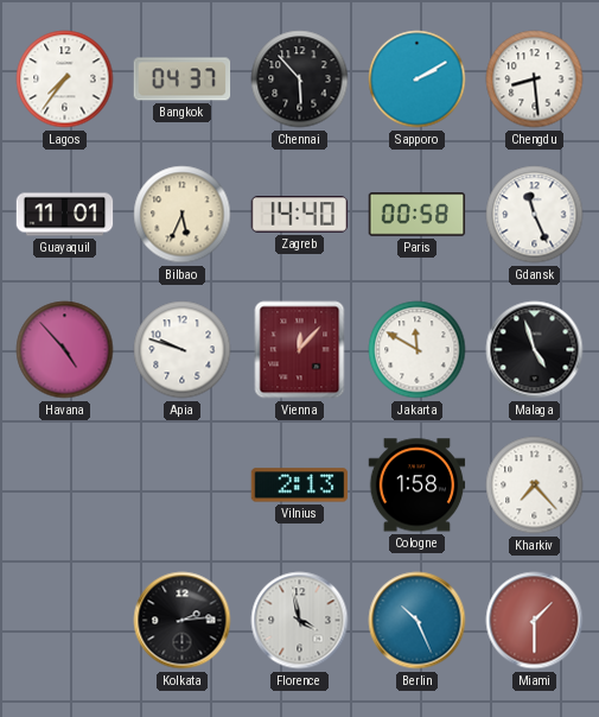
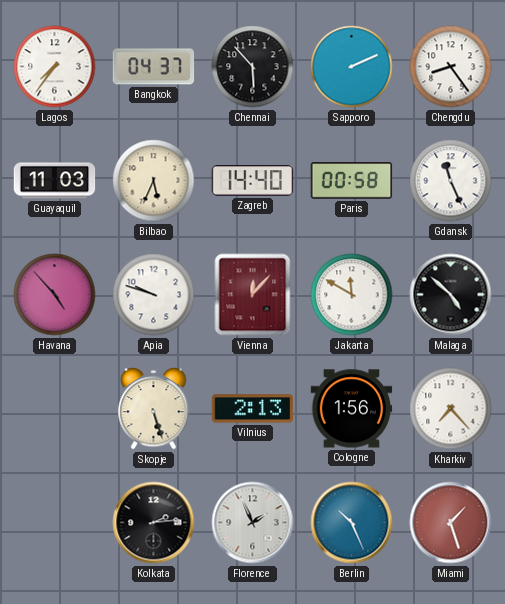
Sapporo: 2:10 -> 2:11
Chengdu: 8:29 -> 8:24
Guayaquil: 11:01 -> 11:03
Malaga: 4:57 -> 4:52
Skopje: none -> 5:27
Cologne: 1:58 -> 1:56
Florence: 3:58 -> 1:56
Miami: 1:30 -> 1:27
